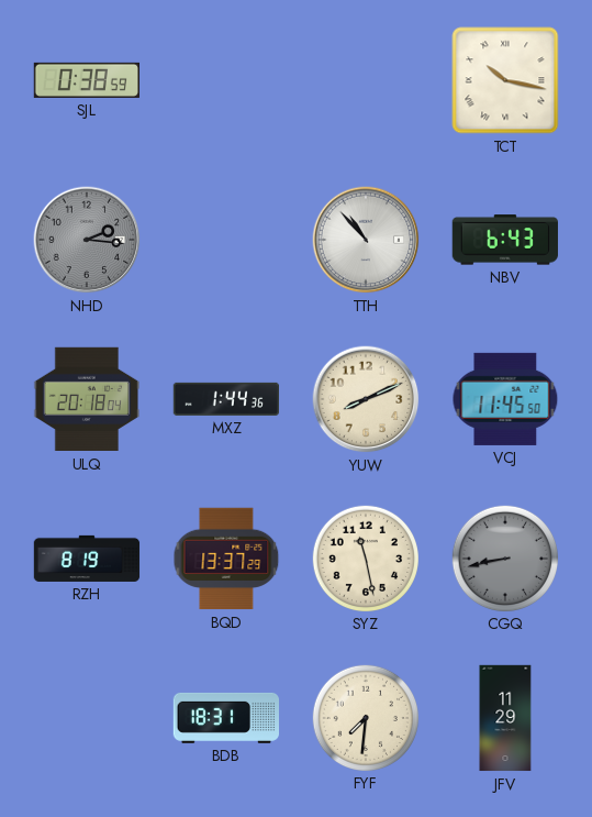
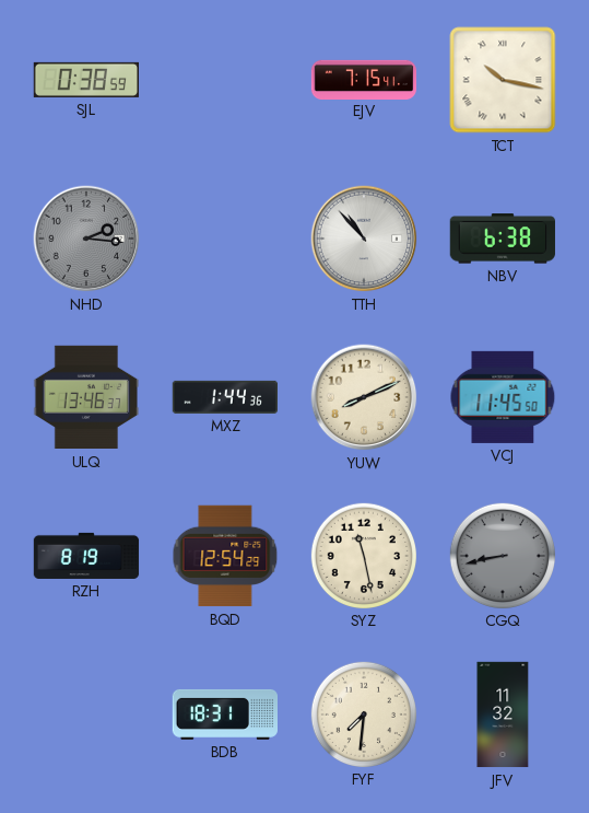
EJV: none -> 7:15
NBV: 6:43 -> 6:38
ULQ: 20:18 -> 13:46
BQD: 13:37 -> 12:54
JFV: 11:29 -> 11:32
